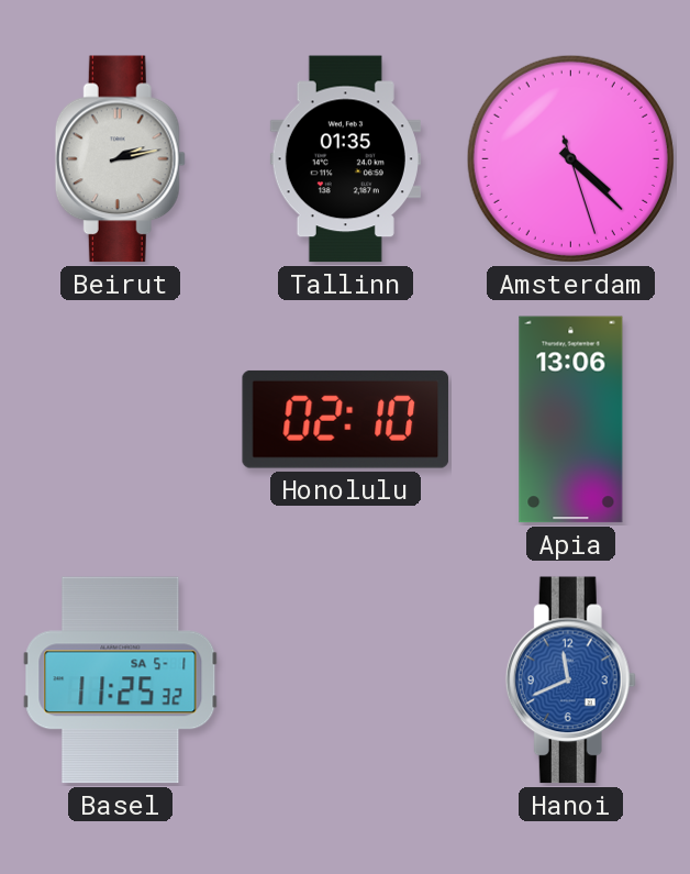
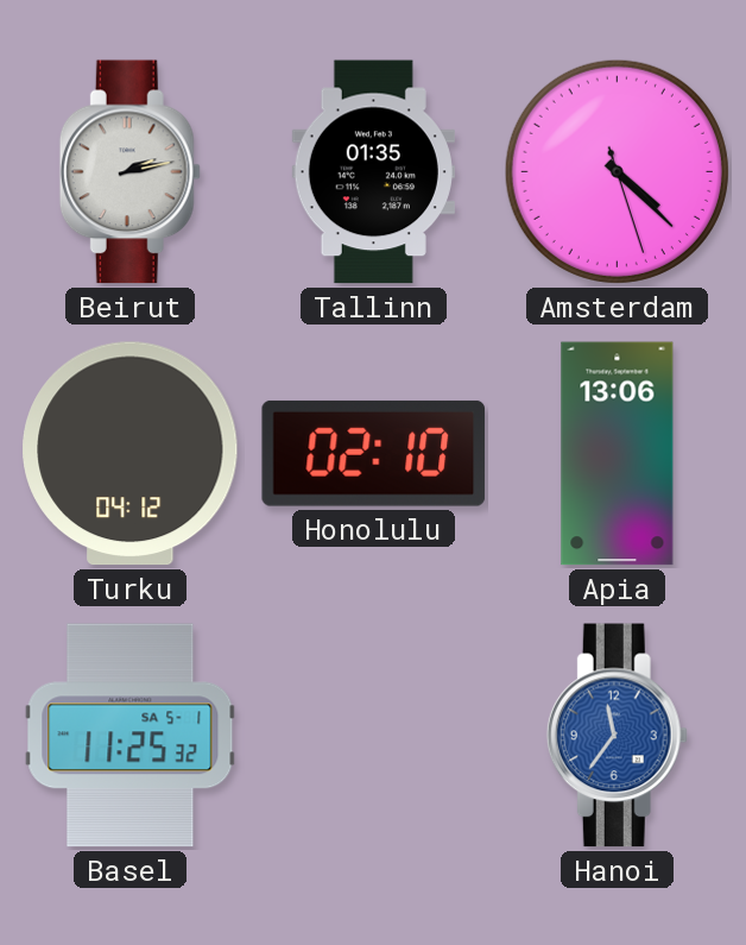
Turku: none -> 04:12
Hanoi: 11:41 -> 11:36
